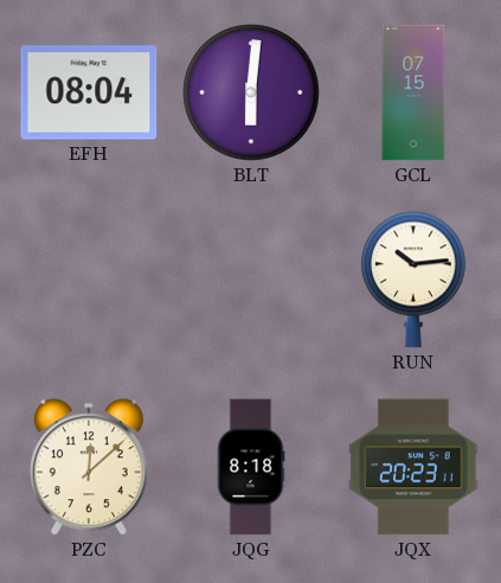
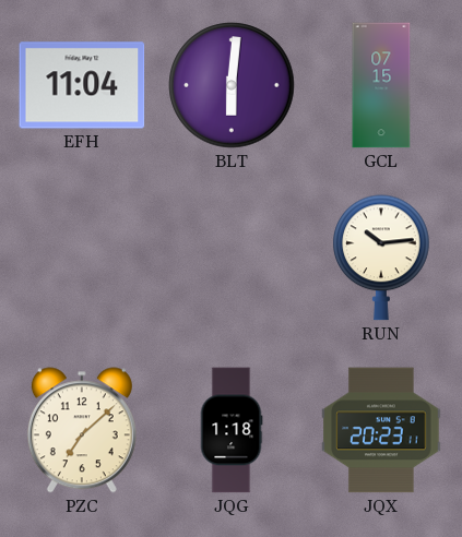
EFH: 08:04 -> 11:04
PZC: 12:08 -> 7:08
JQG: 8:18 -> 1:18
